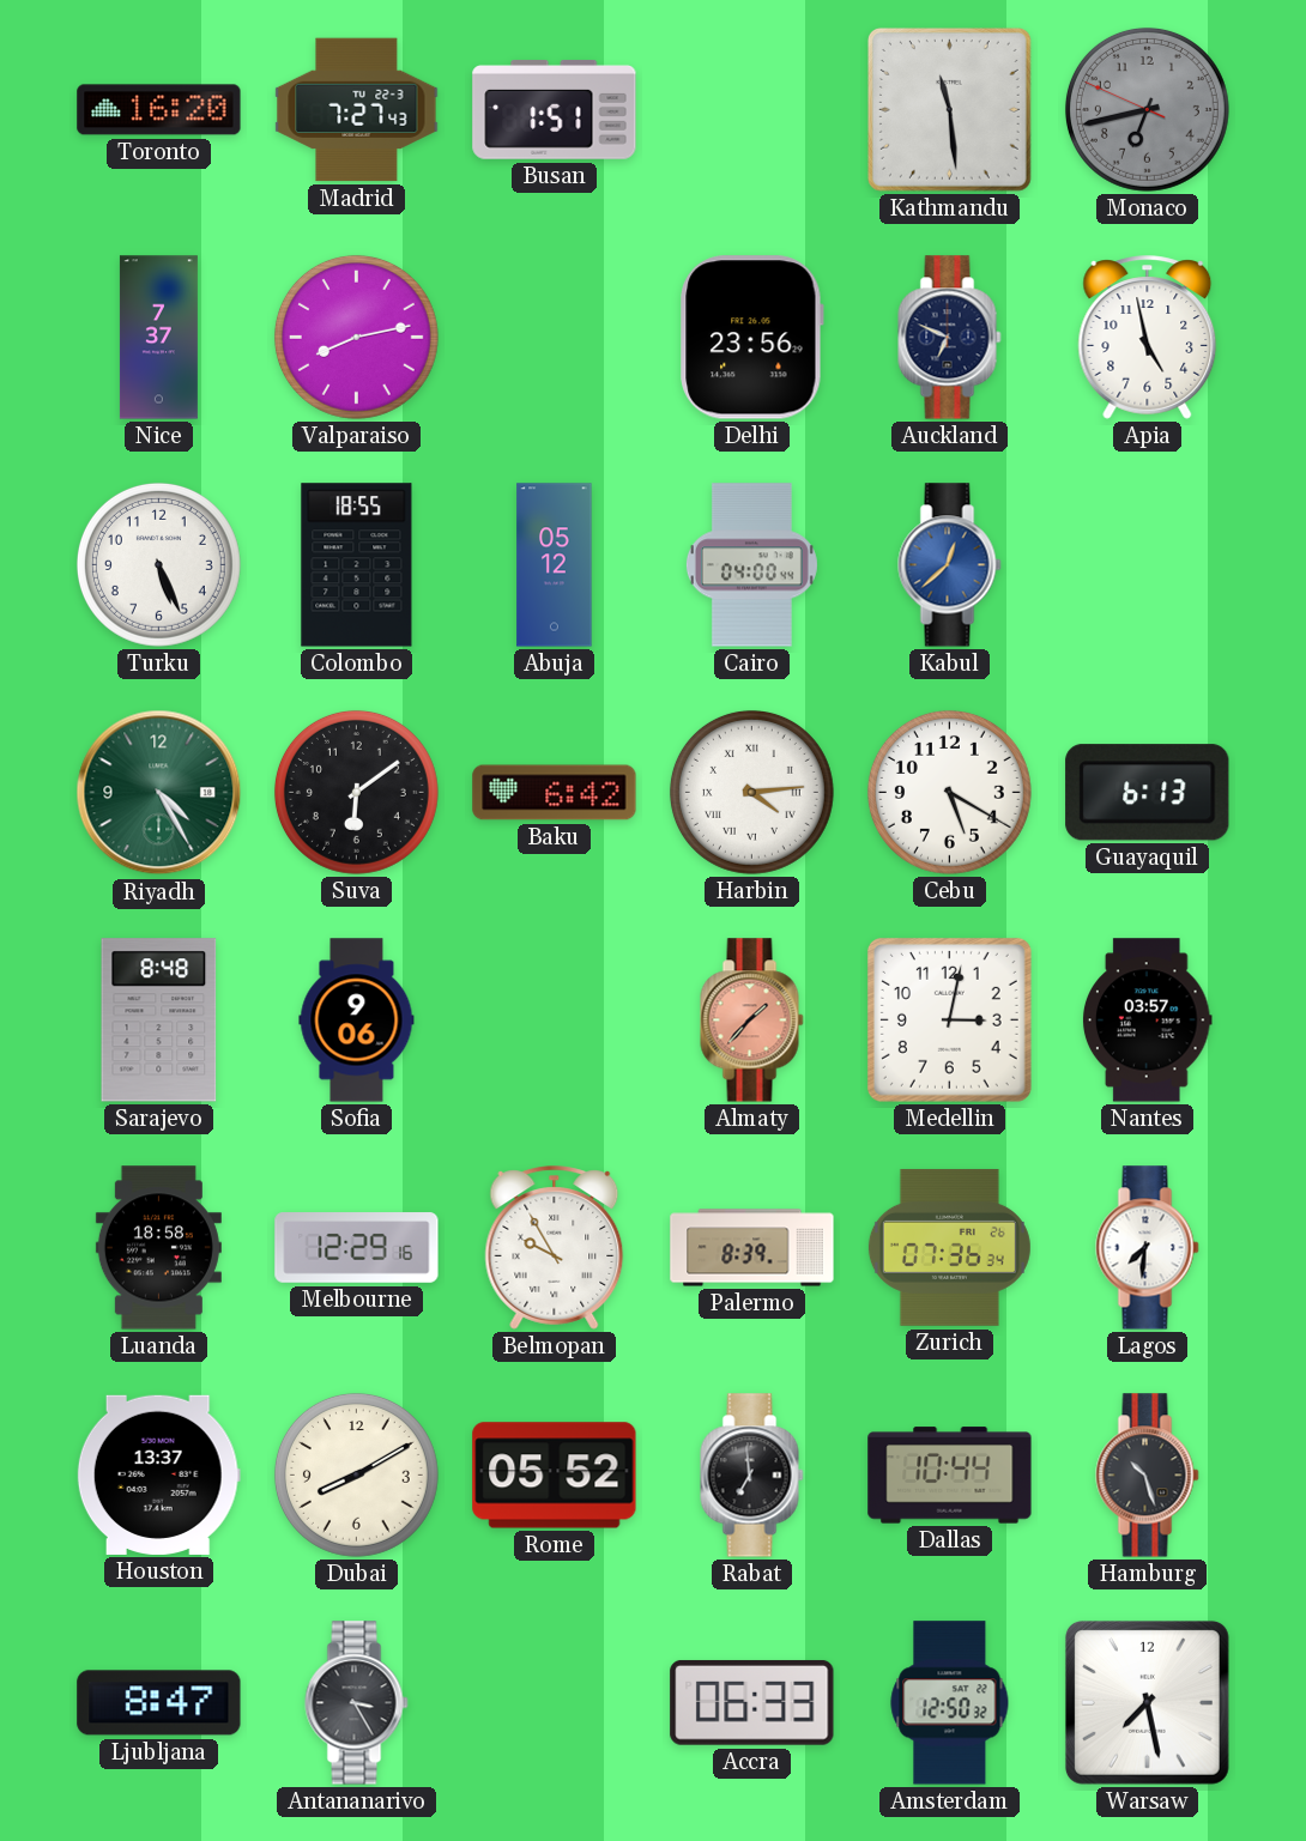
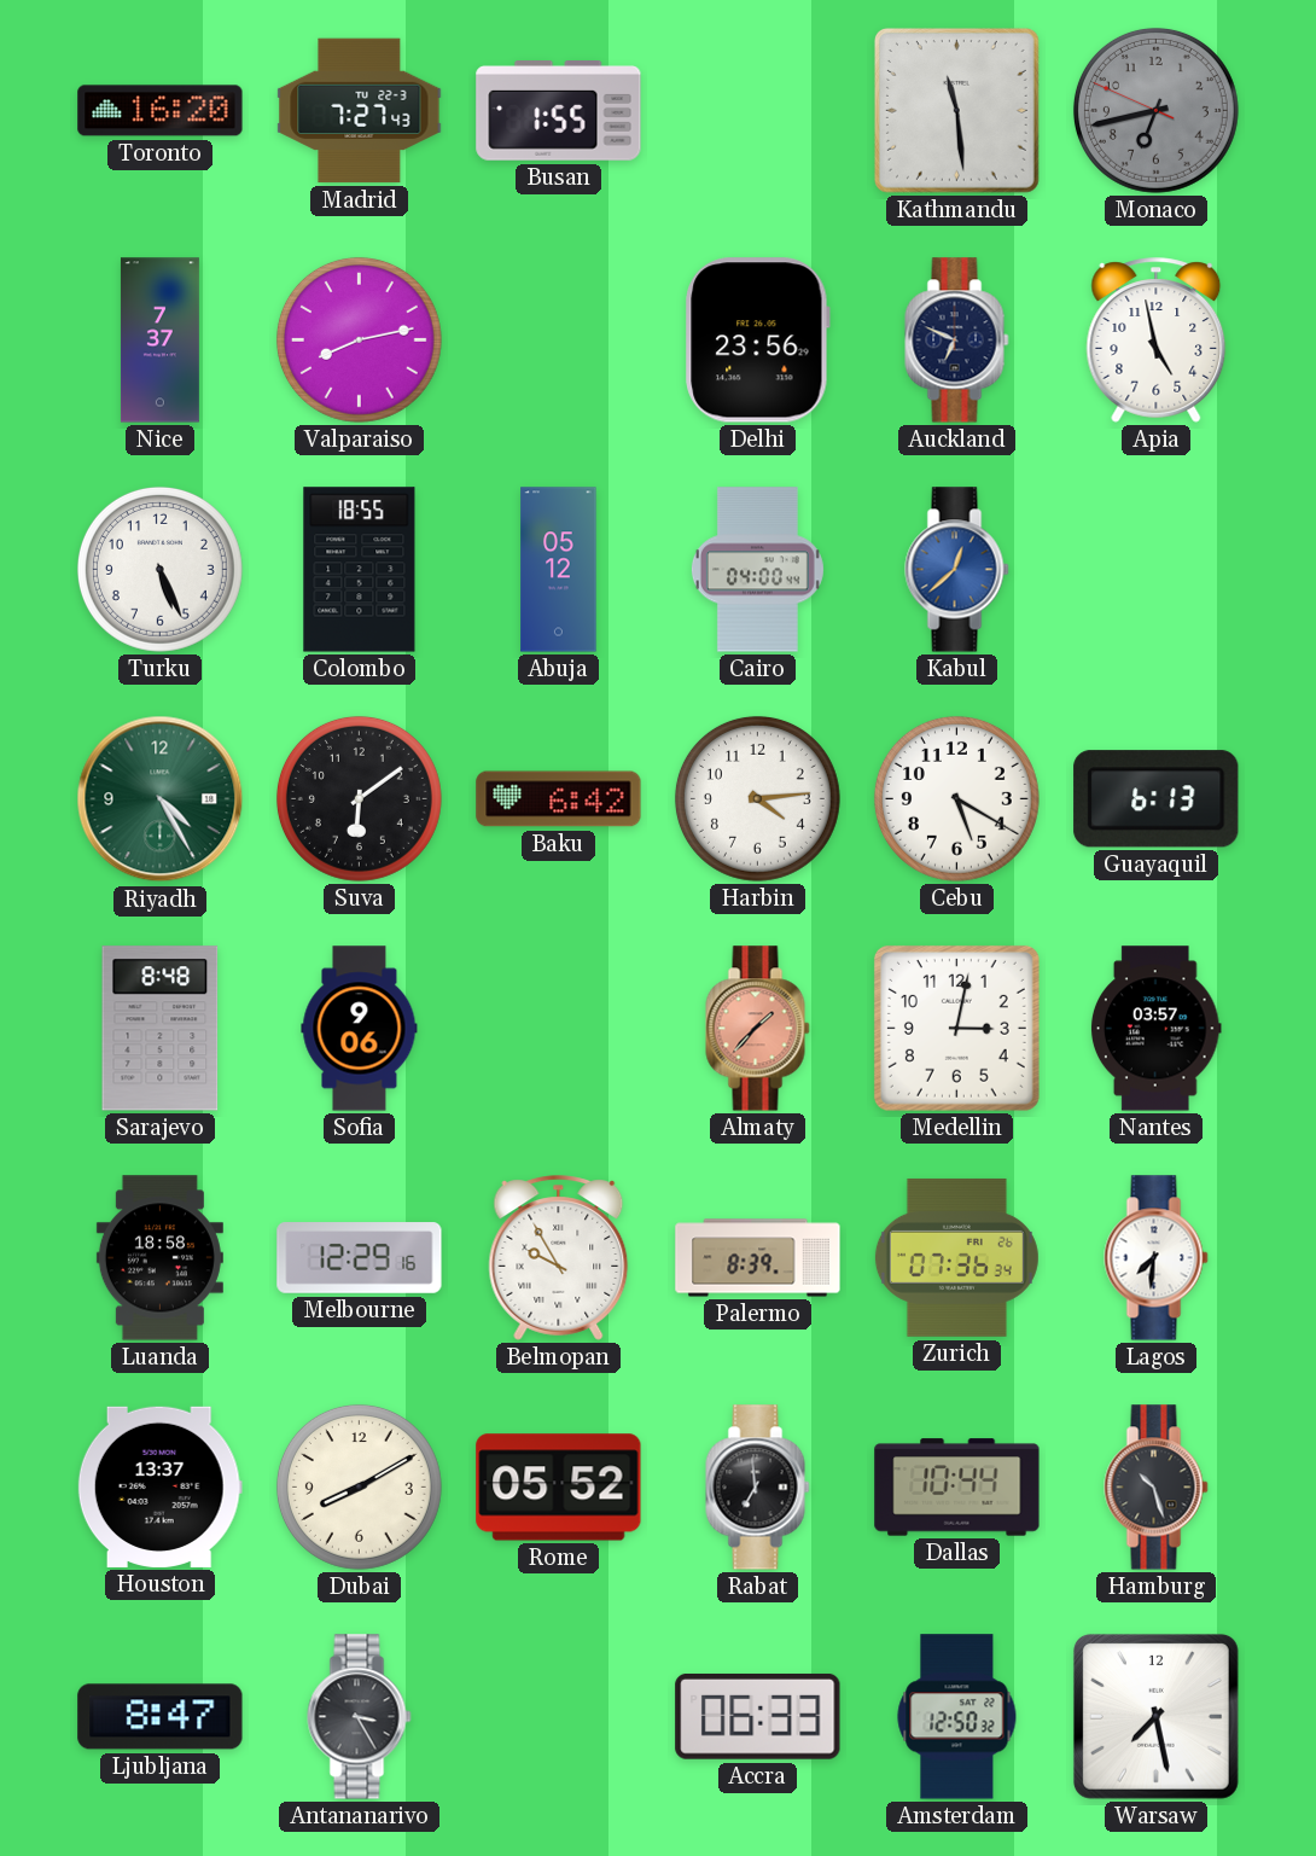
Busan: 1:51 -> 1:55
Harbin numerals: Roman -> Arabic
